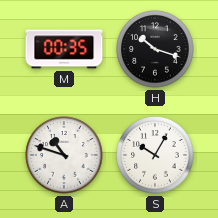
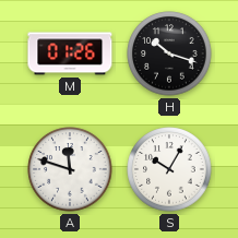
M: 00:35 -> 01:26
A: 10:48 -> 11:48
